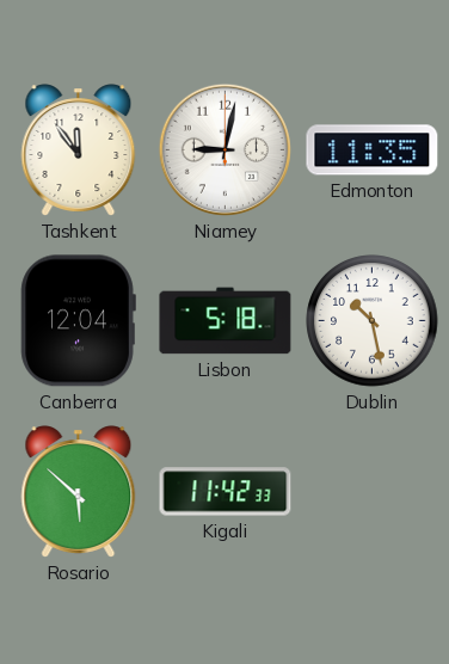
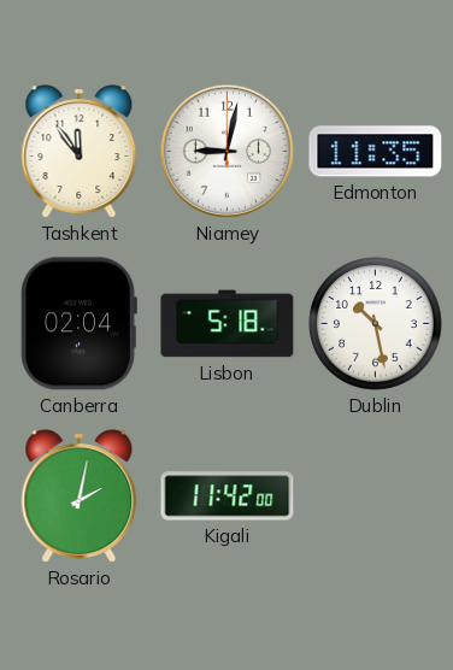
Canberra: 12:04 -> 02:04
Rosario: 5:52 -> 2:02
Kigali: 11:42:33 -> 11:42:00
